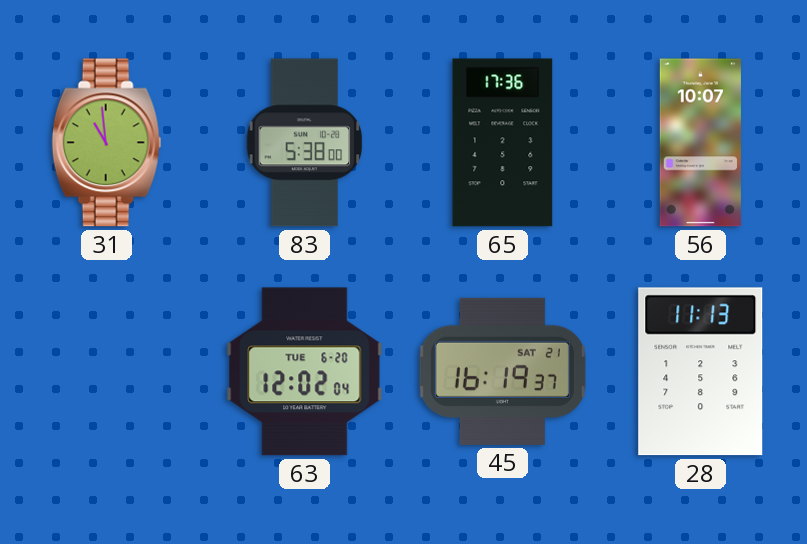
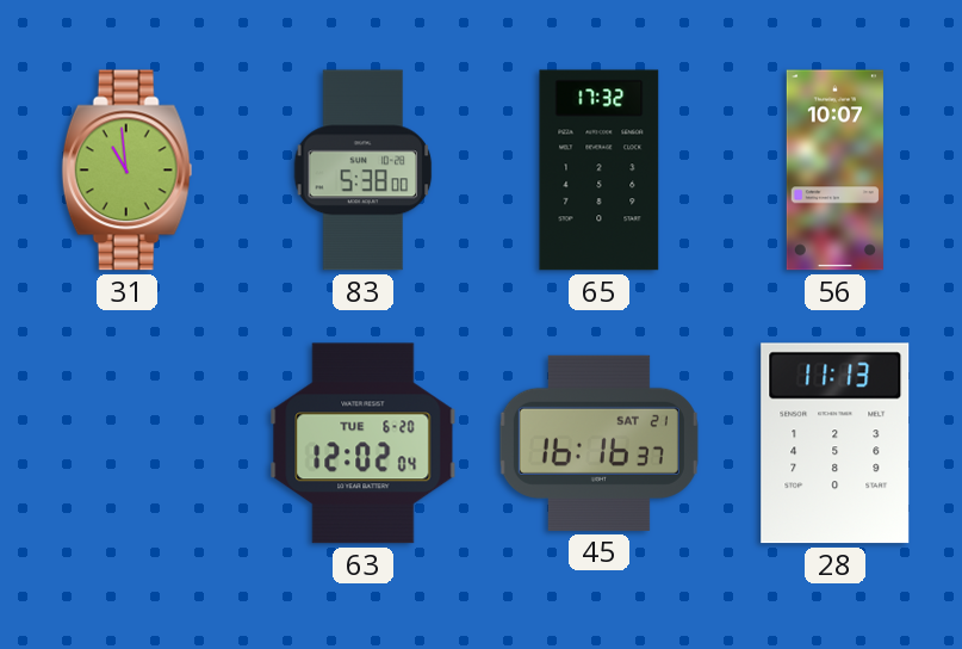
65: 17:36 -> 17:32
45: 16:19 -> 16:16
